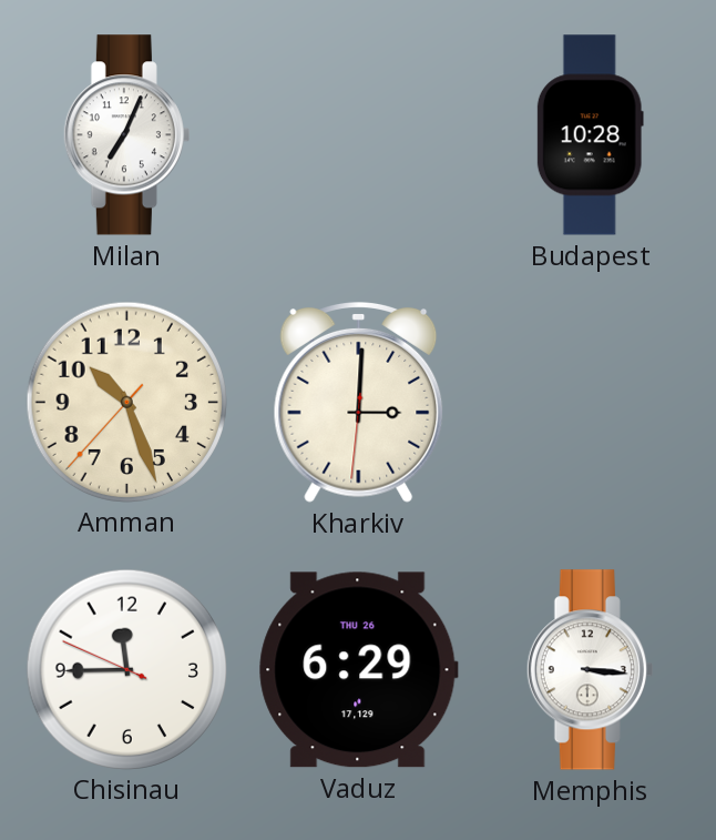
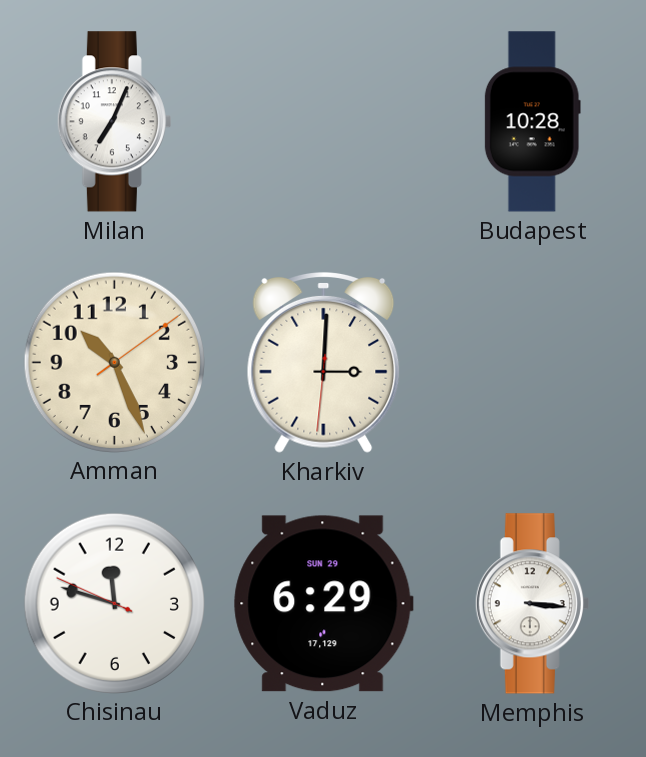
Amman: 10:26:37 -> 10:26:09
Chisinau: 11:44 -> 11:47
Vaduz date: THU 26 -> SUN 29
